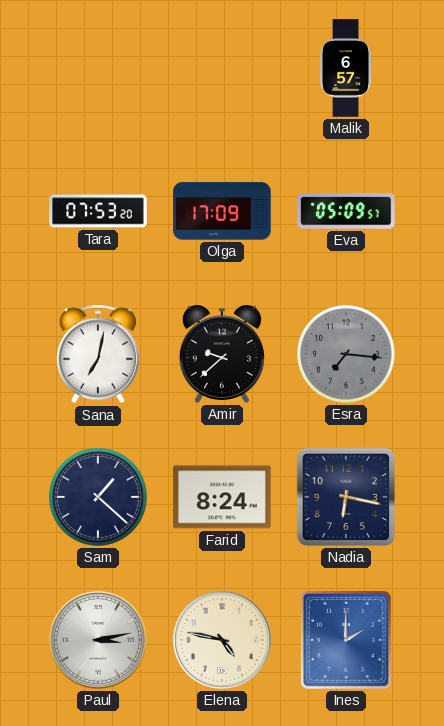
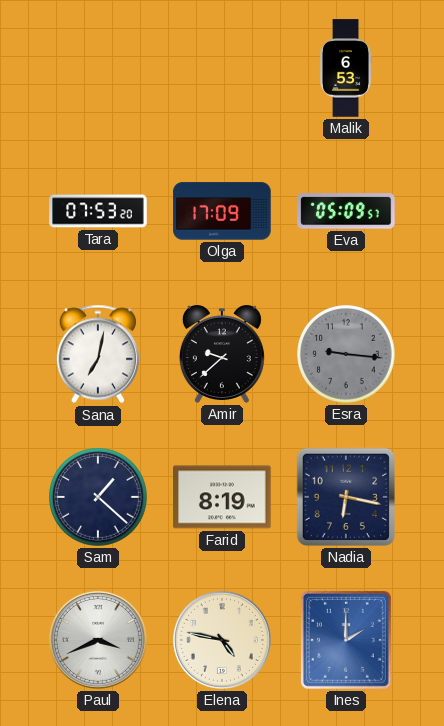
Malik: 6:57 -> 6:53
Esra: 7:16 -> 9:16
Farid: 8:24 -> 8:19
Paul: 3:13 -> 3:41
